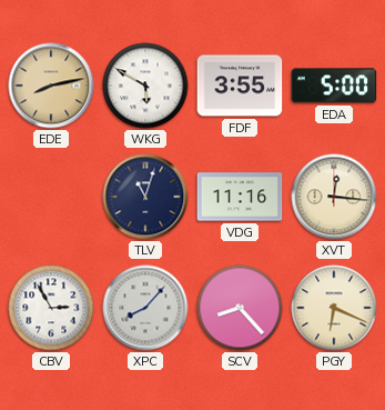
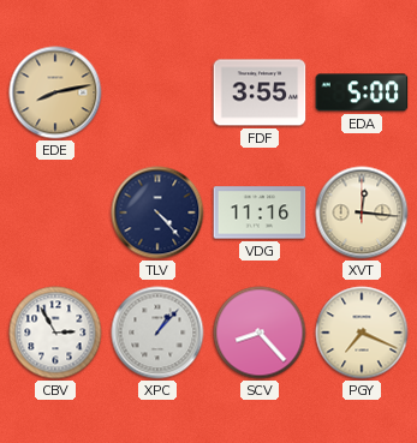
WKG: 5:50 -> none
TLV: 11:03 -> 4:23
XPC: 8:07 -> 1:07
PGY: 6:19 -> 7:19
